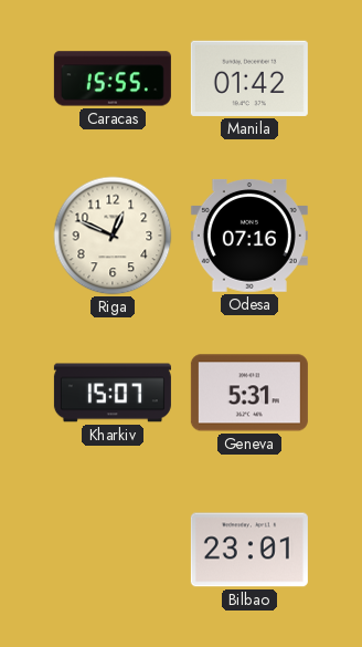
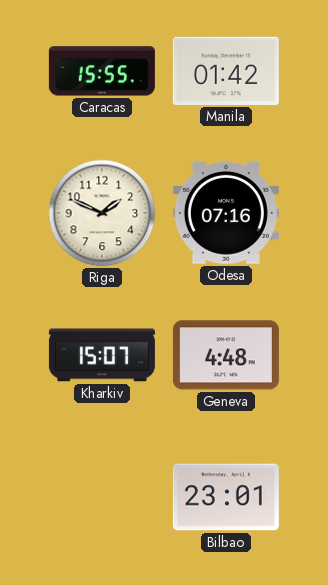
Riga: 12:49 -> 1:49
Geneva: 5:31 -> 4:48
